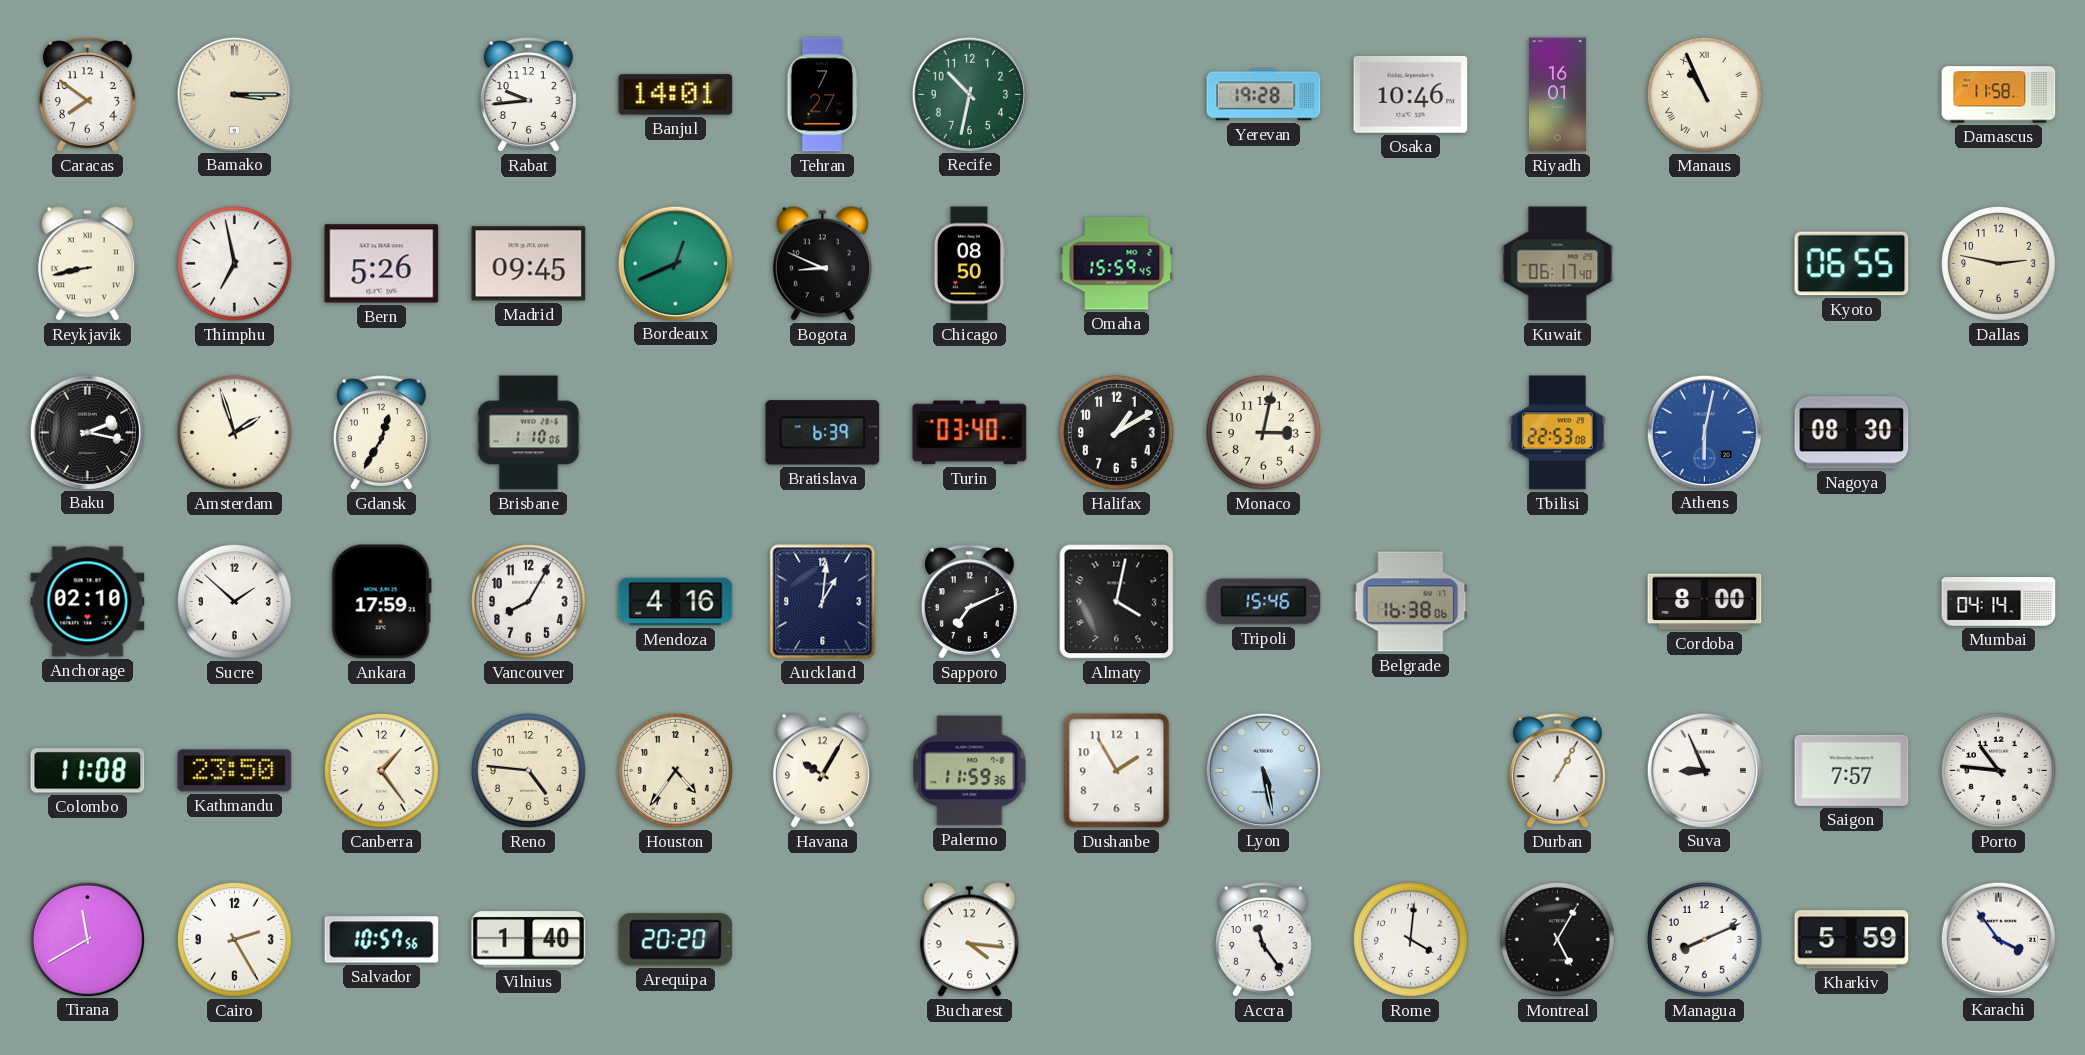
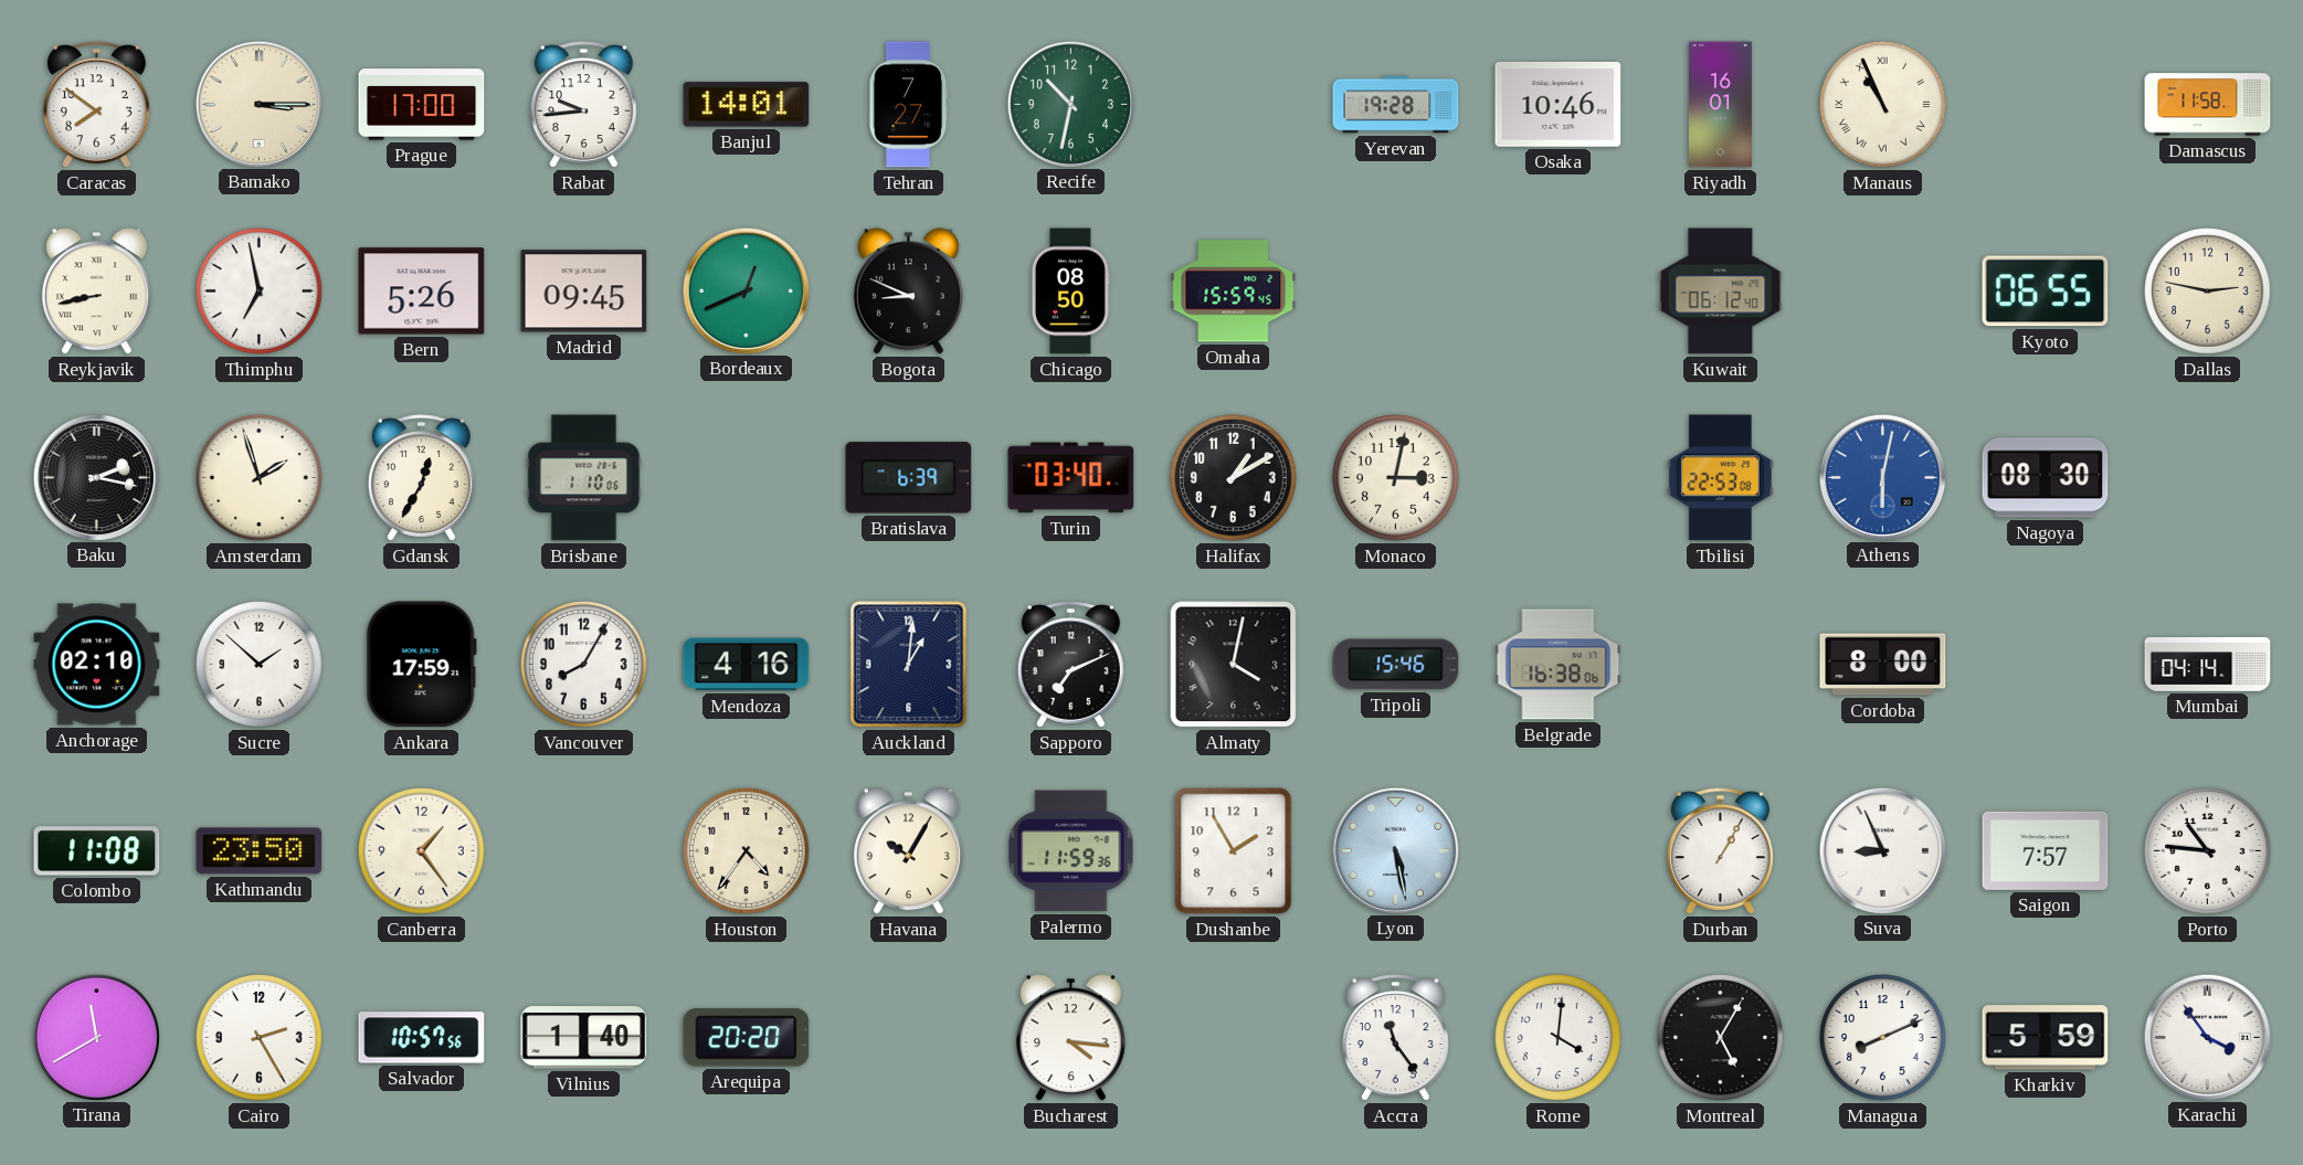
Prague: none -> 17:00
Kuwait: 06:17 -> 06:12
Reno: 4:46 -> none
